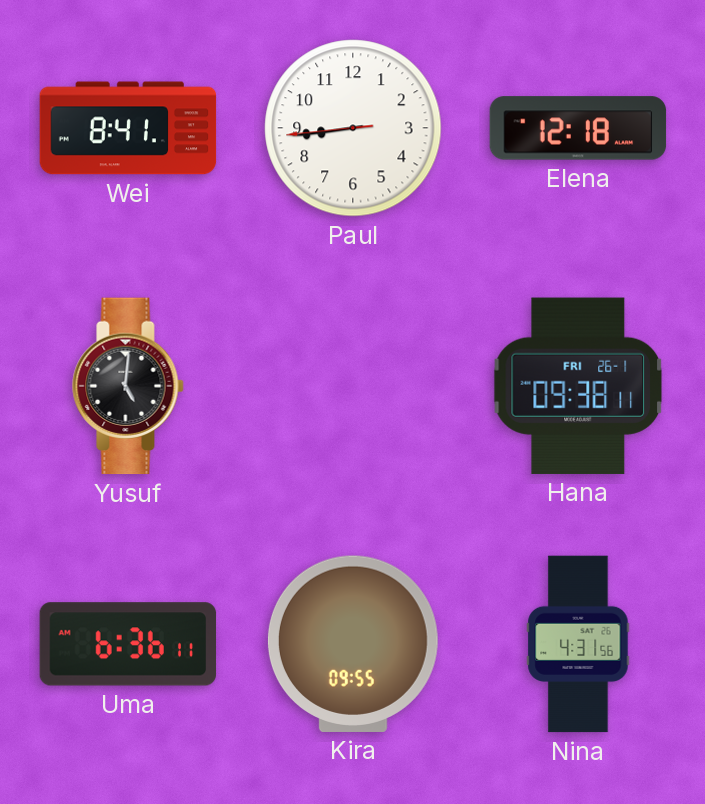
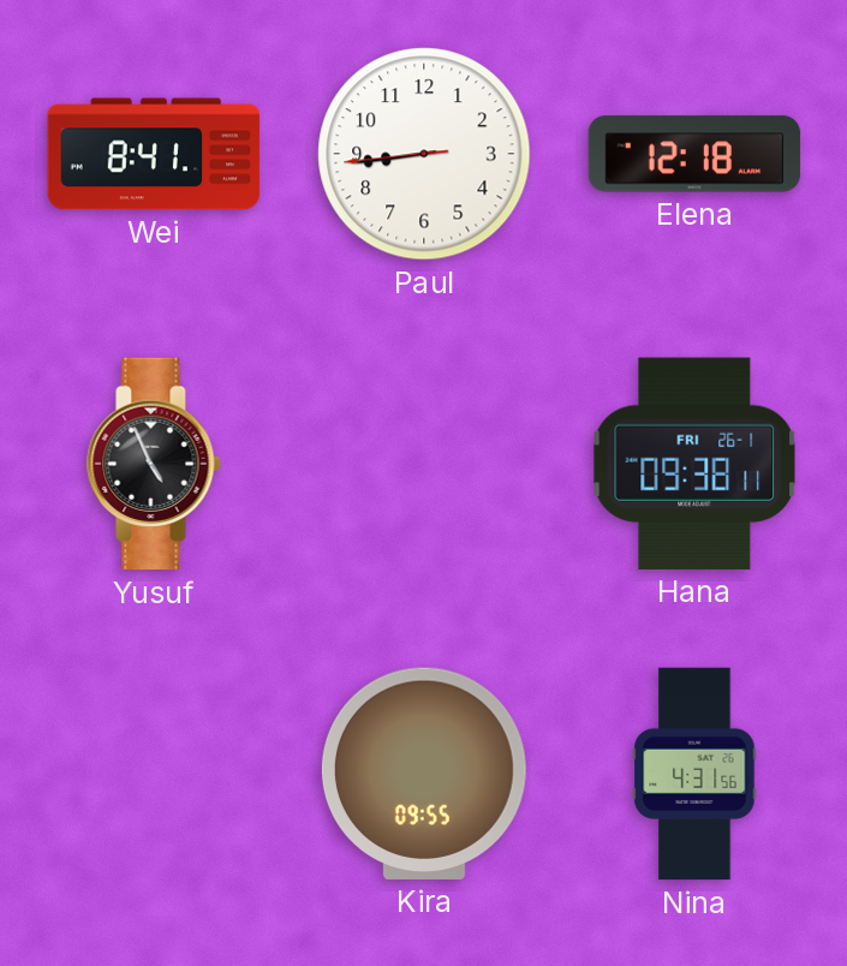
Yusuf: 5:01 -> 4:56
Uma: 6:36 -> none
